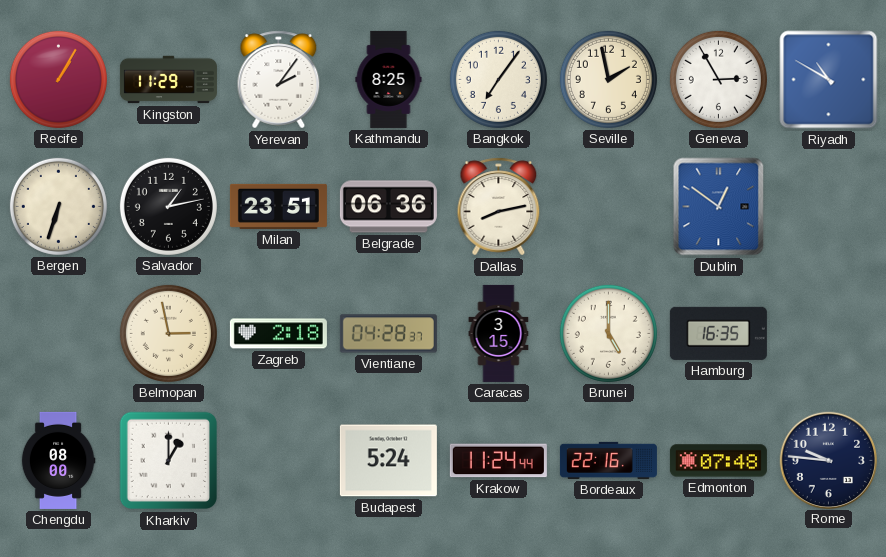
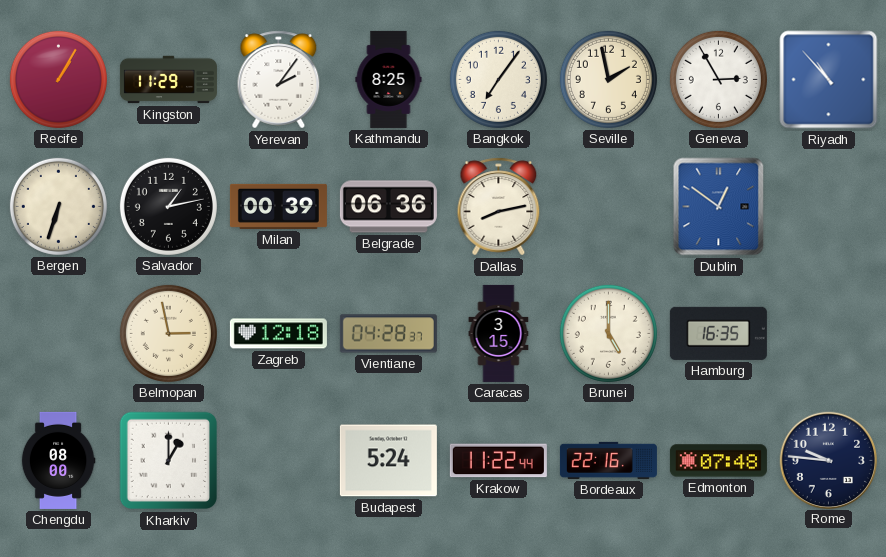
Riyadh: 10:50 -> 10:53
Milan: 23:51 -> 00:39
Zagreb: 2:18 -> 12:18
Krakow: 11:24 -> 11:22
